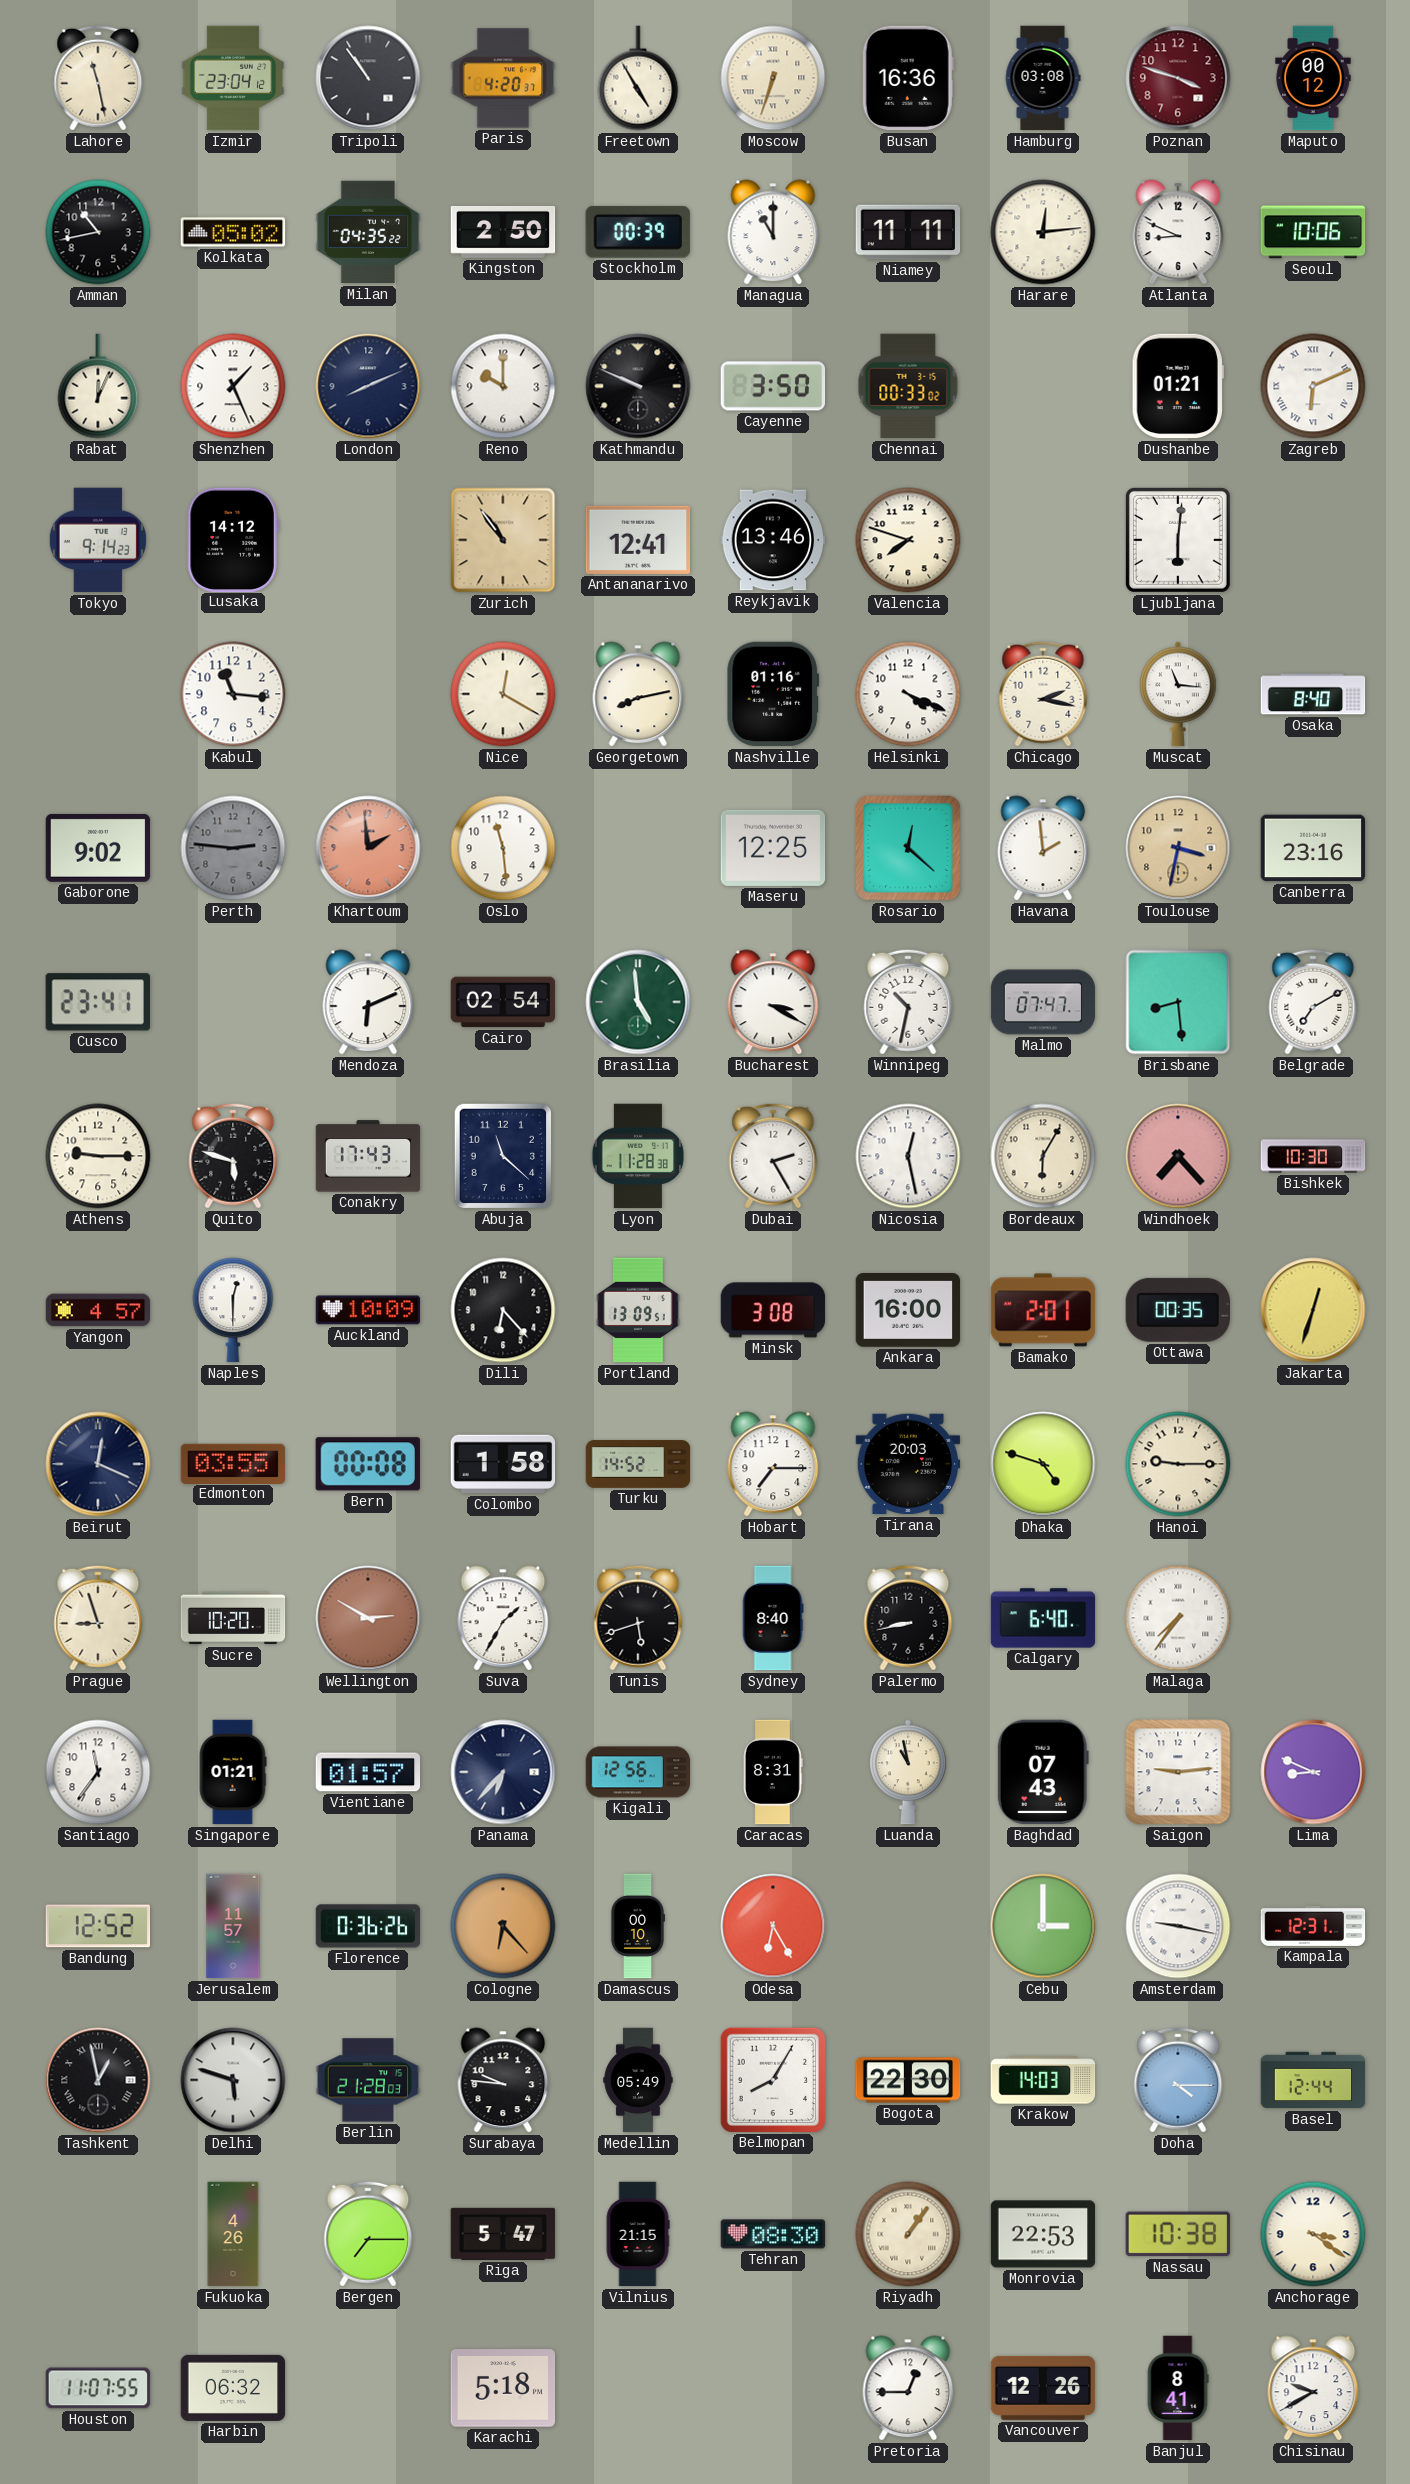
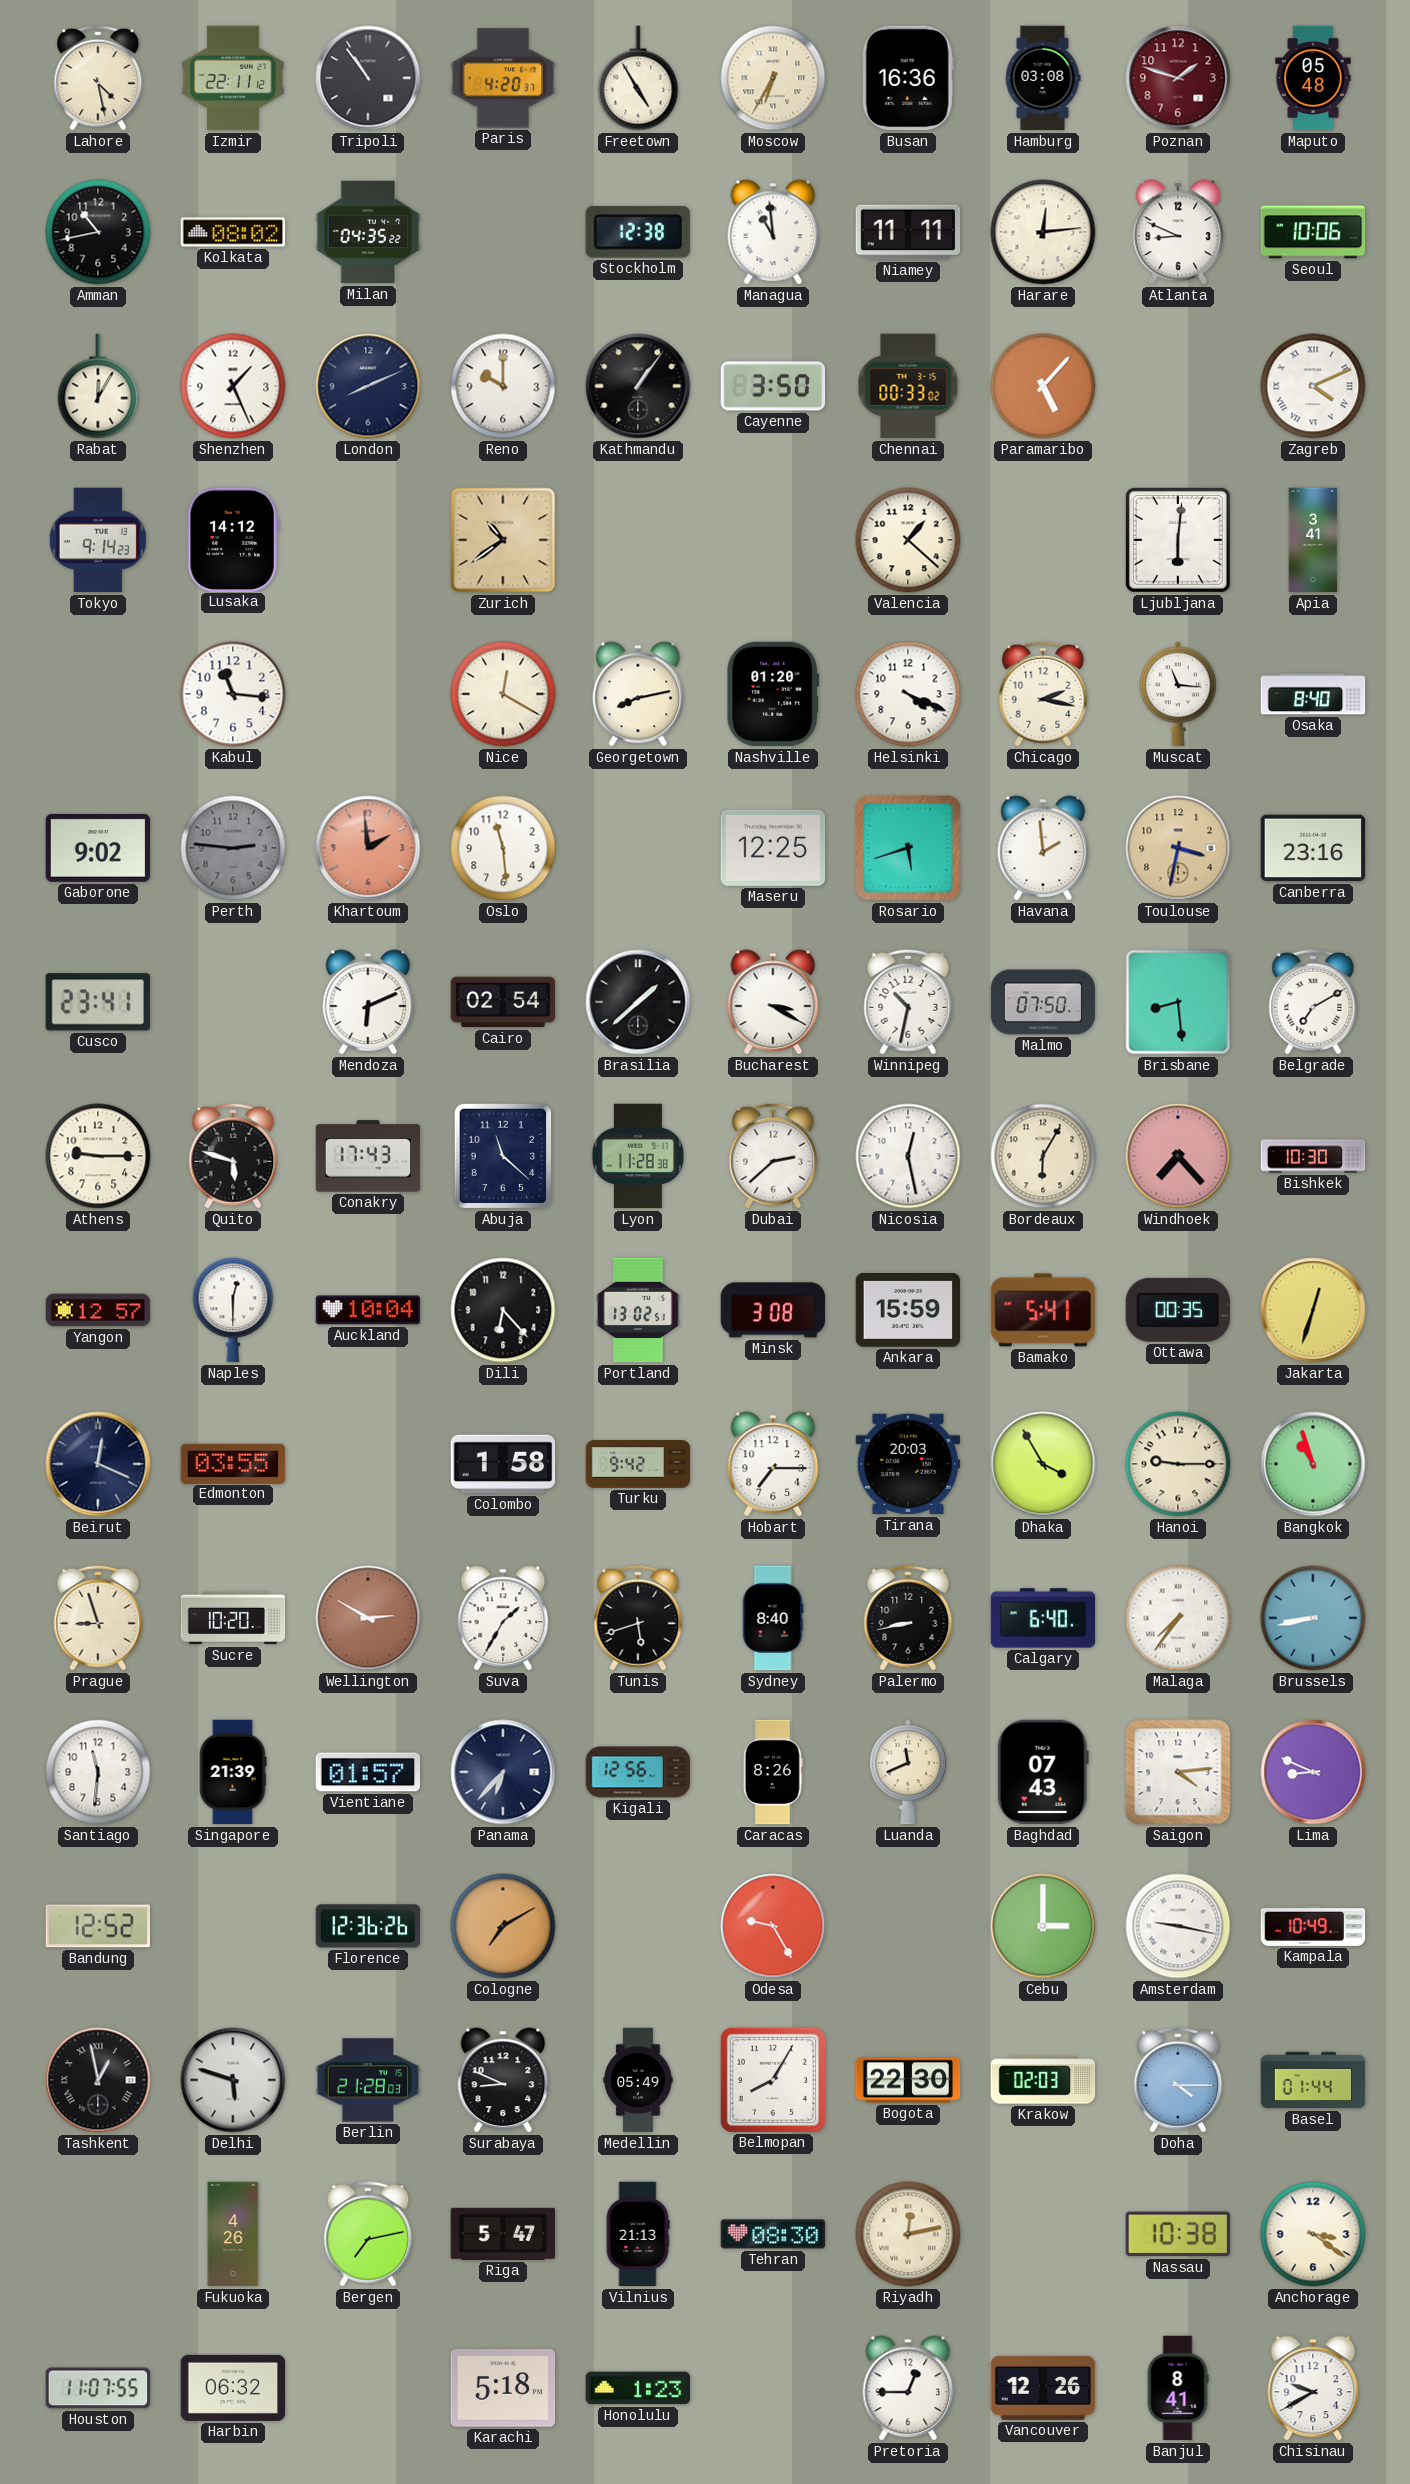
Lahore: 11:28 -> 4:28
Izmir: 23:04 -> 22:11
Moscow: 6:33 -> 6:35
Poznan: 3:48 -> 1:48
Maputo: 00:12 -> 05:48
Kolkata: 05:02 -> 08:02
Kingston: 2:50 -> none
Stockholm: 00:39 -> 12:38
Managua: 11:00 -> 10:59
Rabat: 12:04 -> 12:05
Kathmandu: 9:49 -> 1:06
Paramaribo: none -> 5:07
Dushanbe: 01:21 -> none
Zagreb: 6:11 -> 4:11
Zurich: 10:54 -> 10:39
Antananarivo: 12:41 -> none
Reykjavik: 13:46 -> none
Valencia: 7:48 -> 1:22
Apia: none -> 3:41
Nashville: 01:16 -> 01:20
Rosario: 12:22 -> 5:42
Brasilia: 4:59 -> 1:38
Brasilia dial: green -> black
Malmo: 07:47 -> 07:50
Dubai: 2:25 -> 2:38
Yangon: 4:57 -> 12:57
Auckland: 10:09 -> 10:04
Portland: 13:09 -> 13:02
Ankara: 16:00 -> 15:59
Bamako: 2:01 -> 5:41
Bern: 00:08 -> none
Turku: 14:52 -> 9:42
Dhaka: 4:48 -> 3:55
Bangkok: none -> 10:57
Brussels: none -> 8:43
Santiago: 11:36 -> 11:31
Singapore: 01:21 -> 21:39
Caracas: 8:31 -> 8:26
Luanda: 10:58 -> 11:41
Saigon: 9:14 -> 4:14
Jerusalem: 11:57 -> none
Florence: 0:36 -> 12:36
Cologne: 6:23 -> 7:10
Damascus: 00:10 -> none
Odesa: 6:25 -> 9:25
Kampala: 12:31 -> 10:49
Surabaya: 9:46 -> 8:49
Krakow: 14:03 -> 02:03
Basel: 12:44 -> 01:44
Bergen: 7:15 -> 7:13
Vilnius: 21:15 -> 21:13
Riyadh: 1:06 -> 12:13
Monrovia: 22:53 -> none
Honolulu: none -> 1:23
